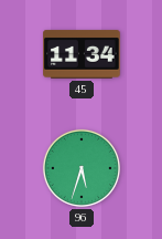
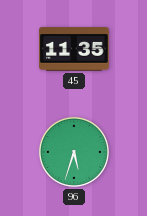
45: 11:34 -> 11:35
